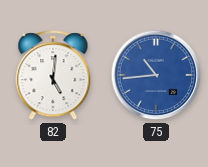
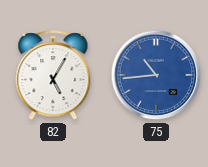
82: 5:01 -> 5:05
